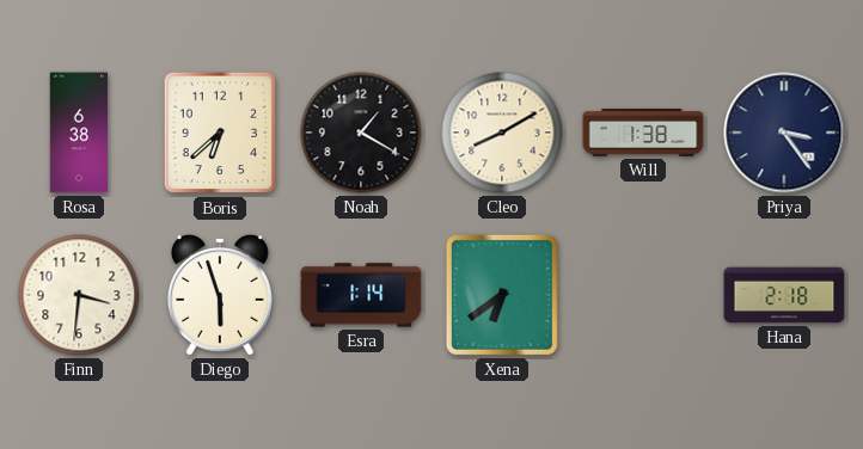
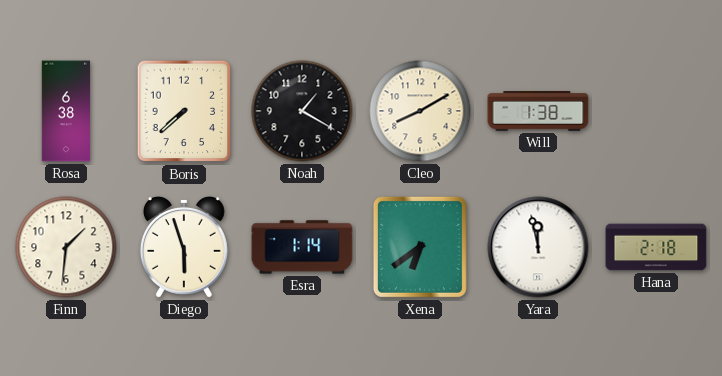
Boris: 6:38 -> 7:38
Priya: 3:24 -> none
Finn: 3:31 -> 1:31
Yara: none -> 11:58
